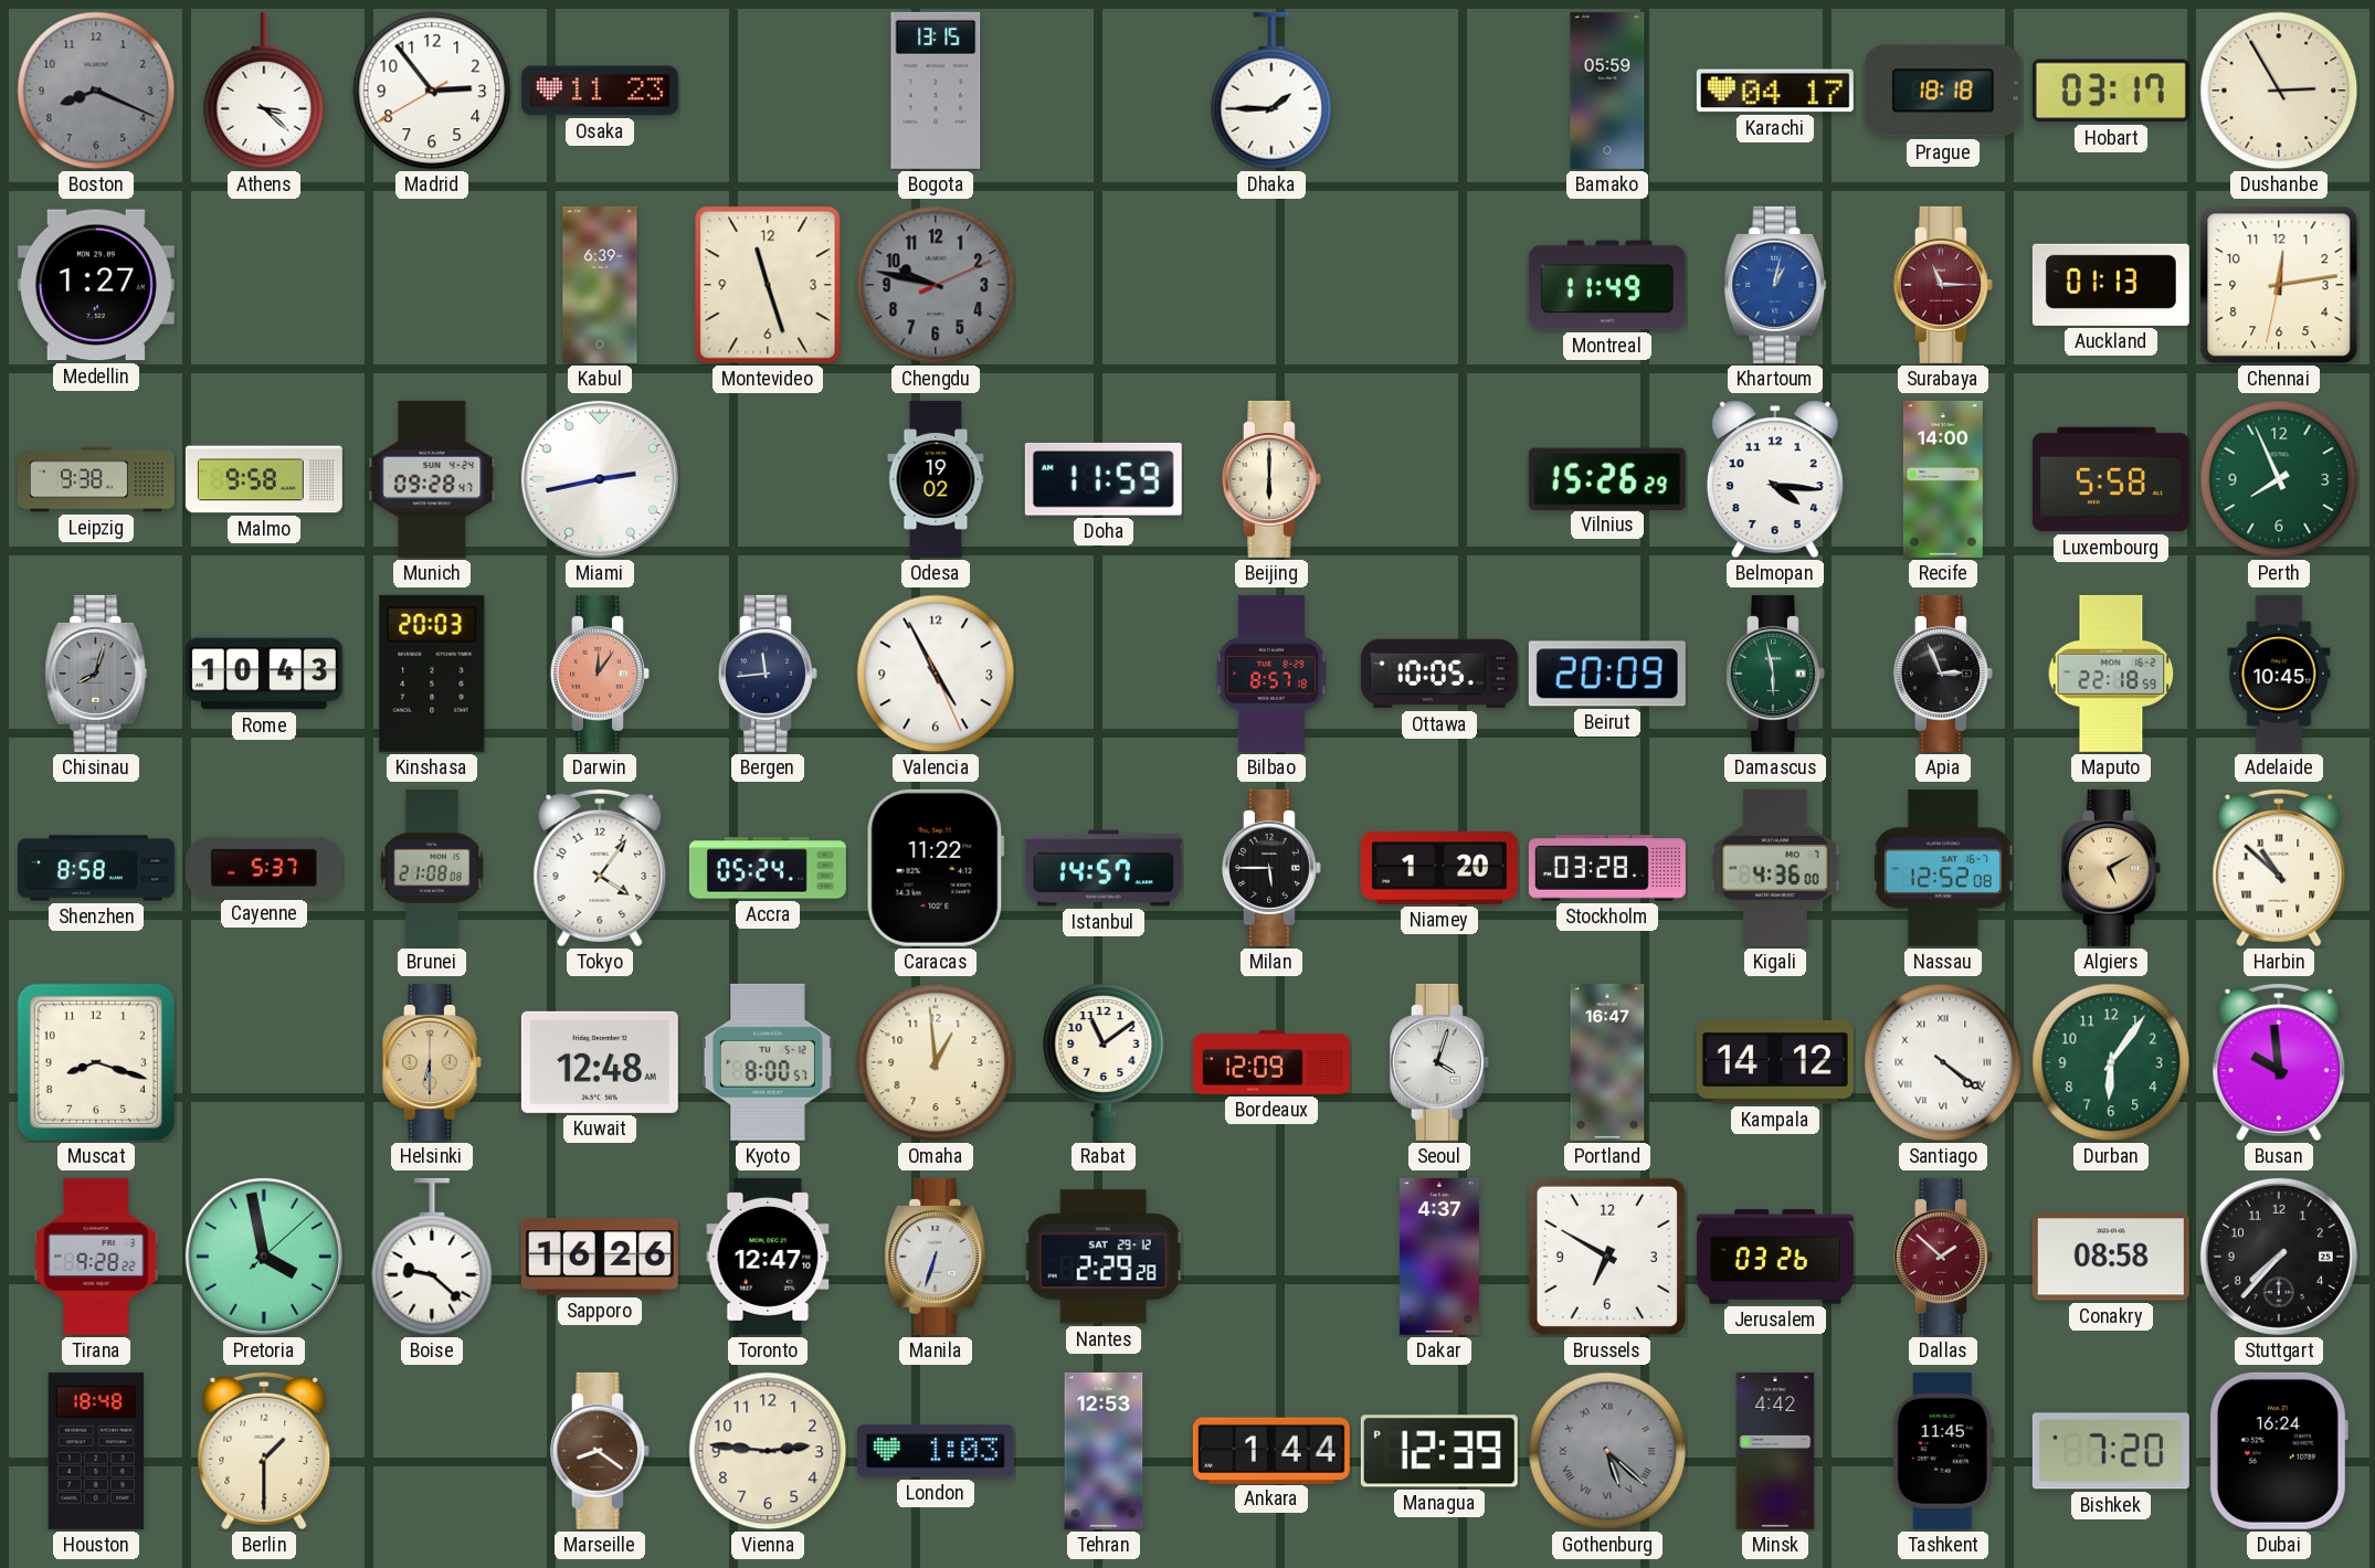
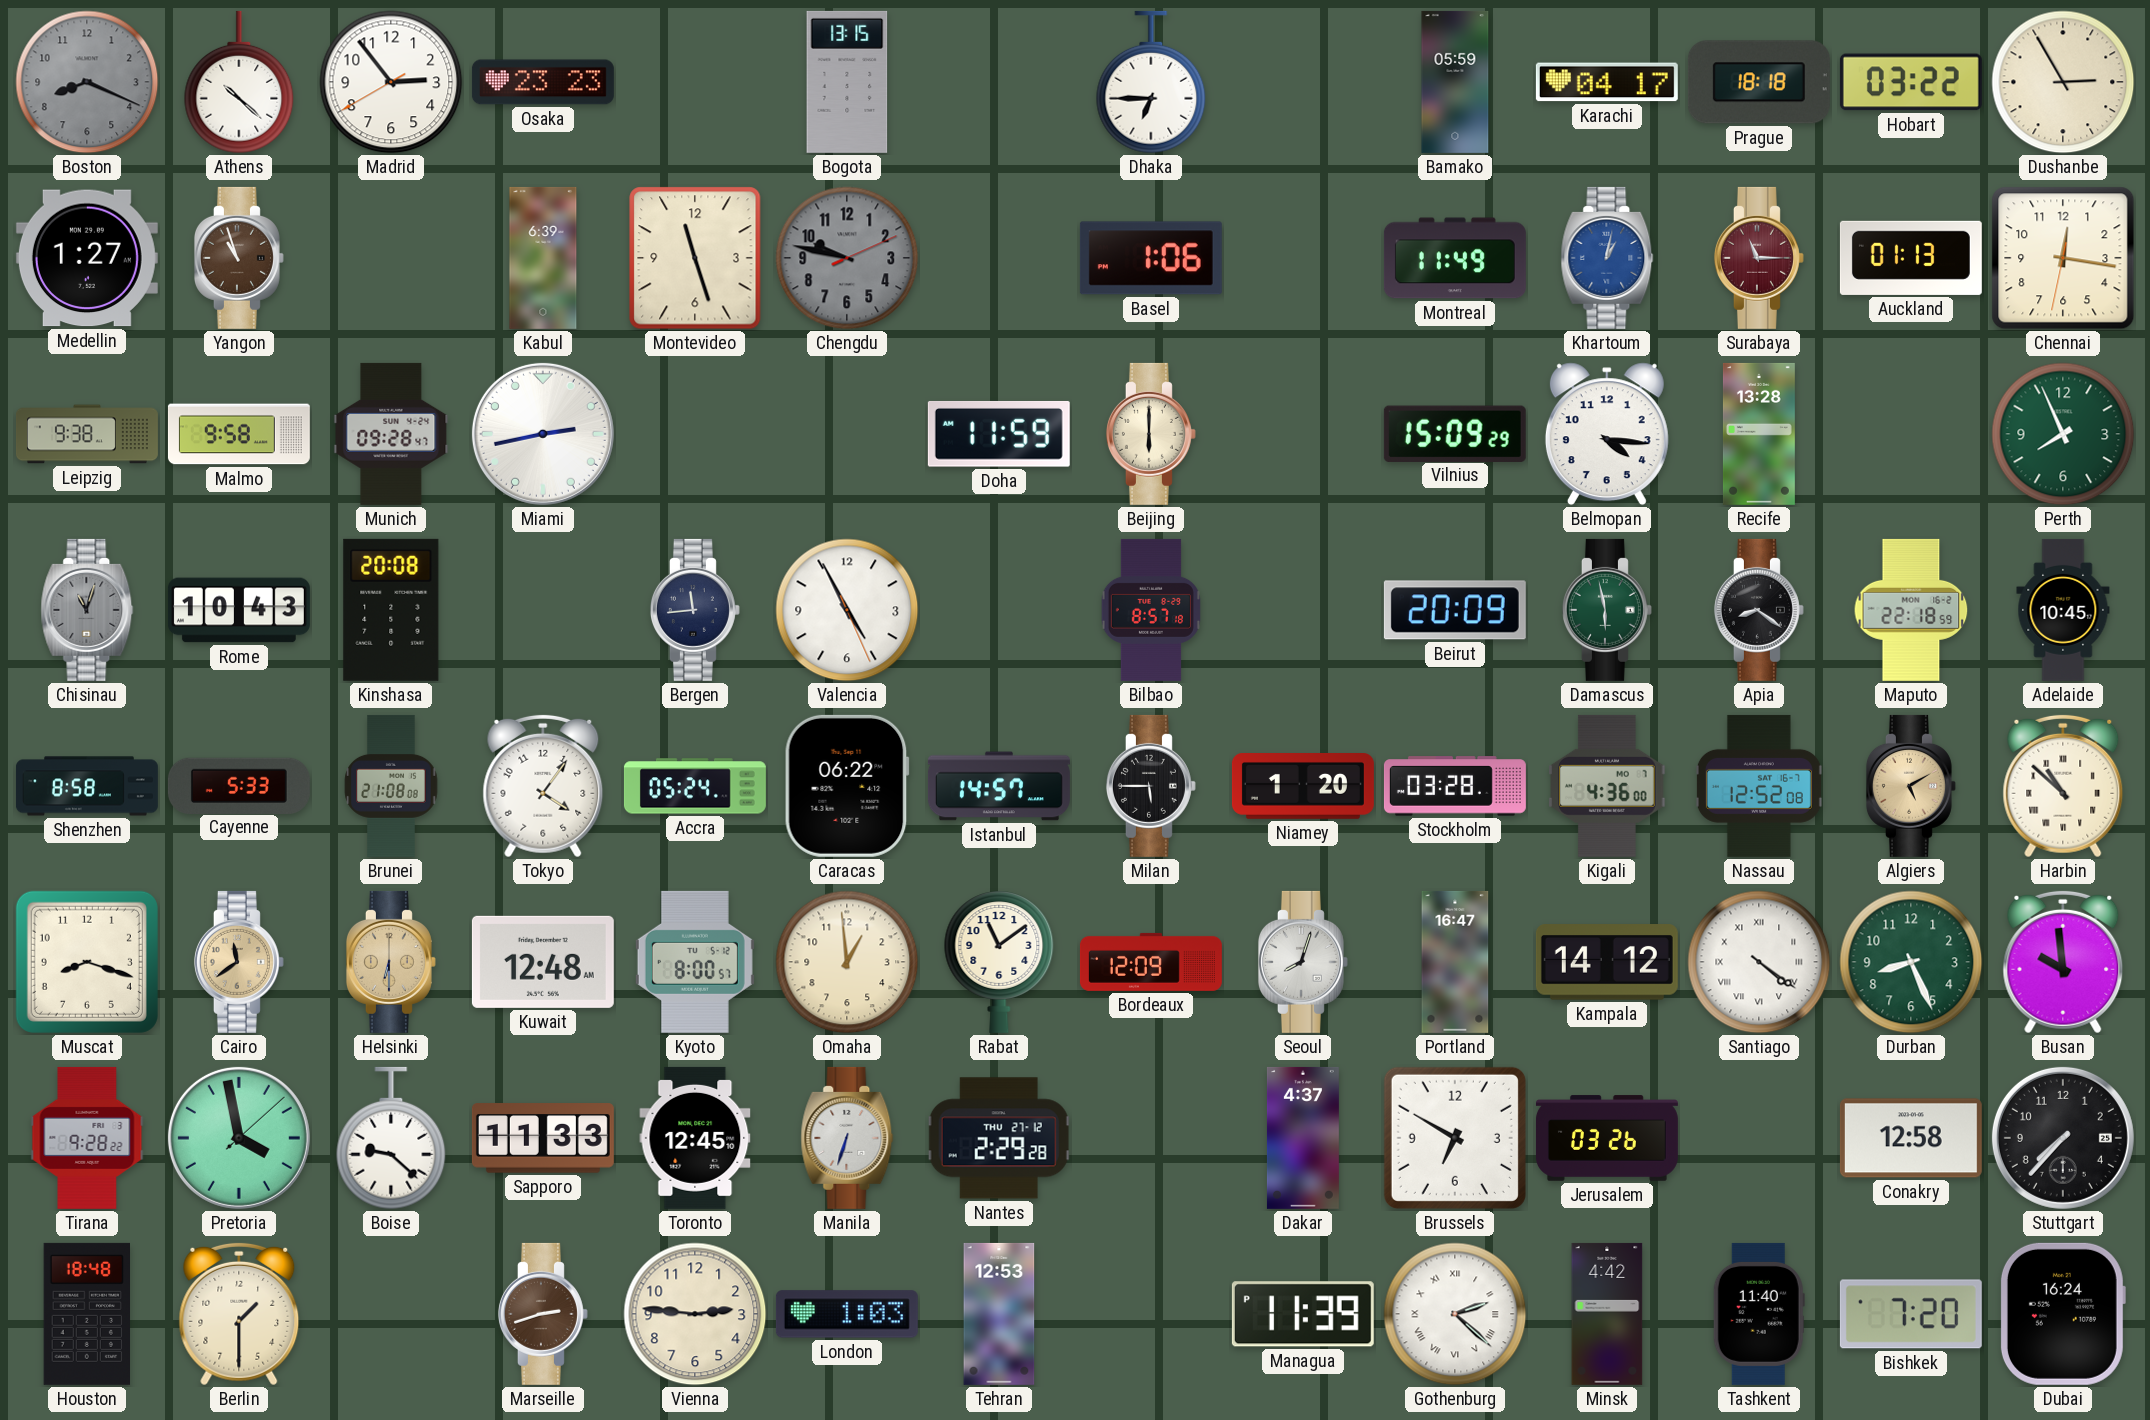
Athens: 3:22 -> 10:22
Osaka: 11:23 -> 23:23
Dhaka: 1:45 -> 6:45
Hobart: 03:17 -> 03:22
Yangon: none -> 10:57
Basel: none -> 1:06
Chennai: 12:13 -> 12:16
Odesa: 19:02 -> none
Vilnius: 15:26 -> 15:09
Recife: 14:00 -> 13:28
Luxembourg: 5:58 -> none
Chisinau: 8:03 -> 11:03
Kinshasa: 20:03 -> 20:08
Darwin: 12:06 -> none
Ottawa: 10:05 -> none
Apia: 2:56 -> 8:21
Cayenne: 5:37 -> 5:33
Caracas: 11:22 -> 06:22
Cairo: none -> 11:39
Seoul: 4:03 -> 8:03
Durban: 6:06 -> 8:26
Sapporo: 16:26 -> 11:33
Toronto: 12:47 -> 12:45
Nantes date: SAT 29-12 -> THU 27-12
Dallas: 1:52 -> none
Conakry: 08:58 -> 12:58
Marseille: 8:21 -> 2:42
Ankara: 1:44 -> none
Managua: 12:39 -> 11:39
Gothenburg: 5:22 -> 2:22
Gothenburg dial: grey -> white
Tashkent: 11:45 -> 11:40
